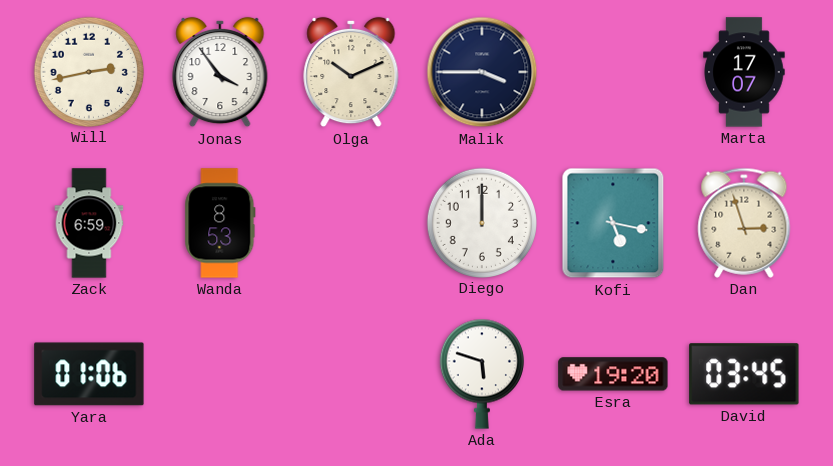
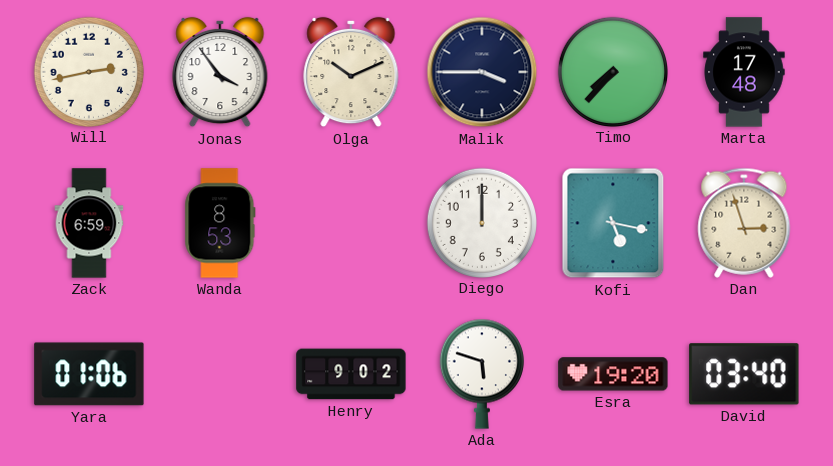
Timo: none -> 7:37
Marta: 17:07 -> 17:48
Henry: none -> 9:02
David: 03:45 -> 03:40
